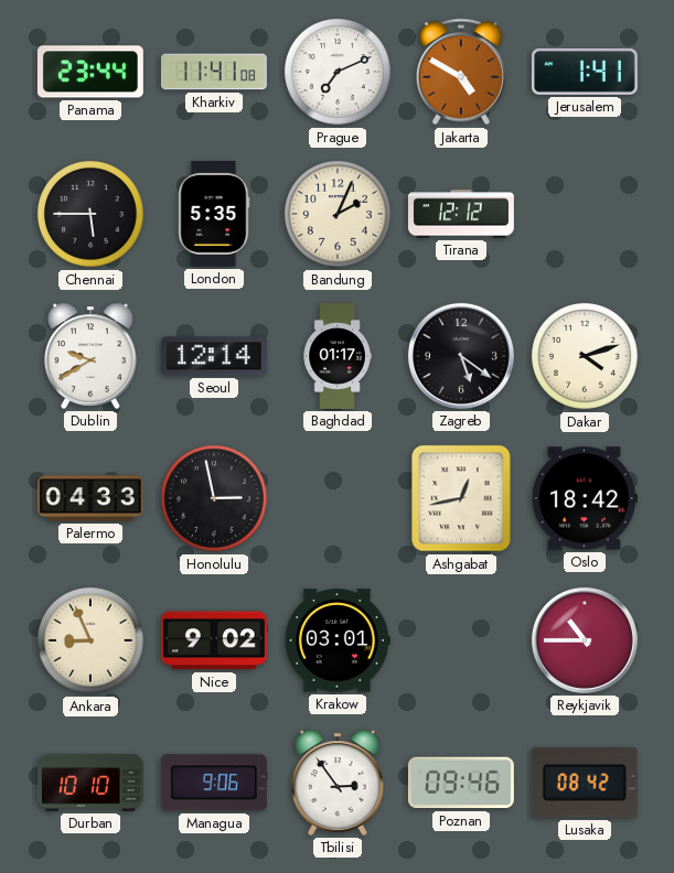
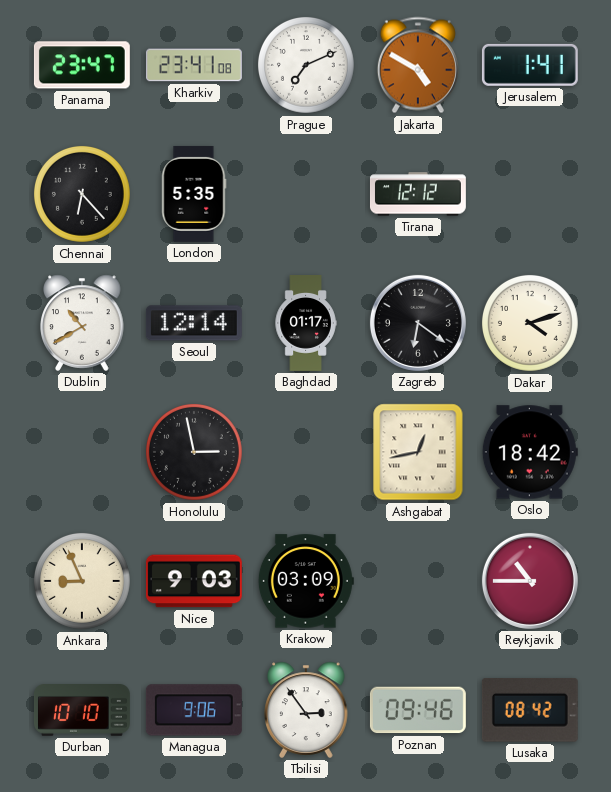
Panama: 23:44 -> 23:47
Kharkiv: 11:41 -> 23:41
Chennai: 5:45 -> 6:23
Bandung: 2:04 -> none
Dublin: 9:40 -> 10:40
Zagreb: 5:21 -> 6:21
Palermo: 04:33 -> none
Nice: 9:02 -> 9:03
Krakow: 03:01 -> 03:09
